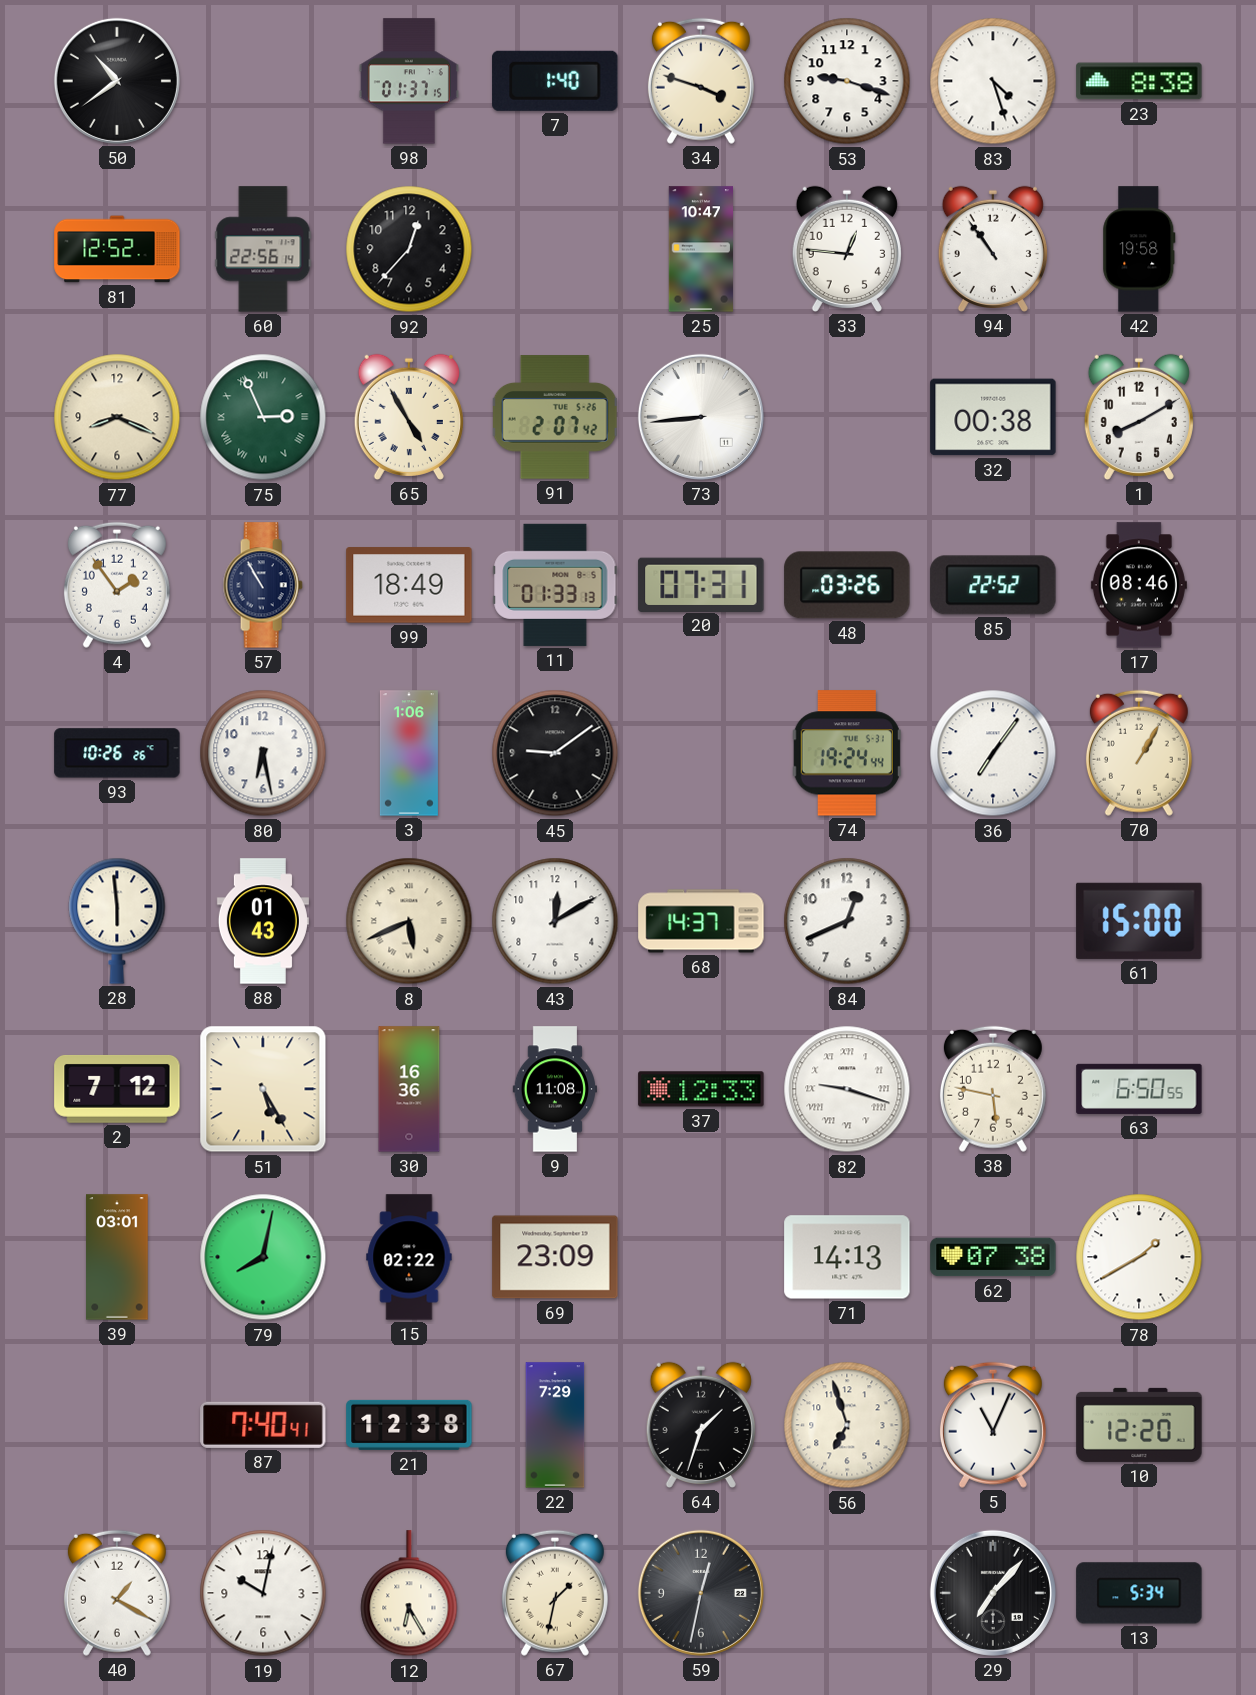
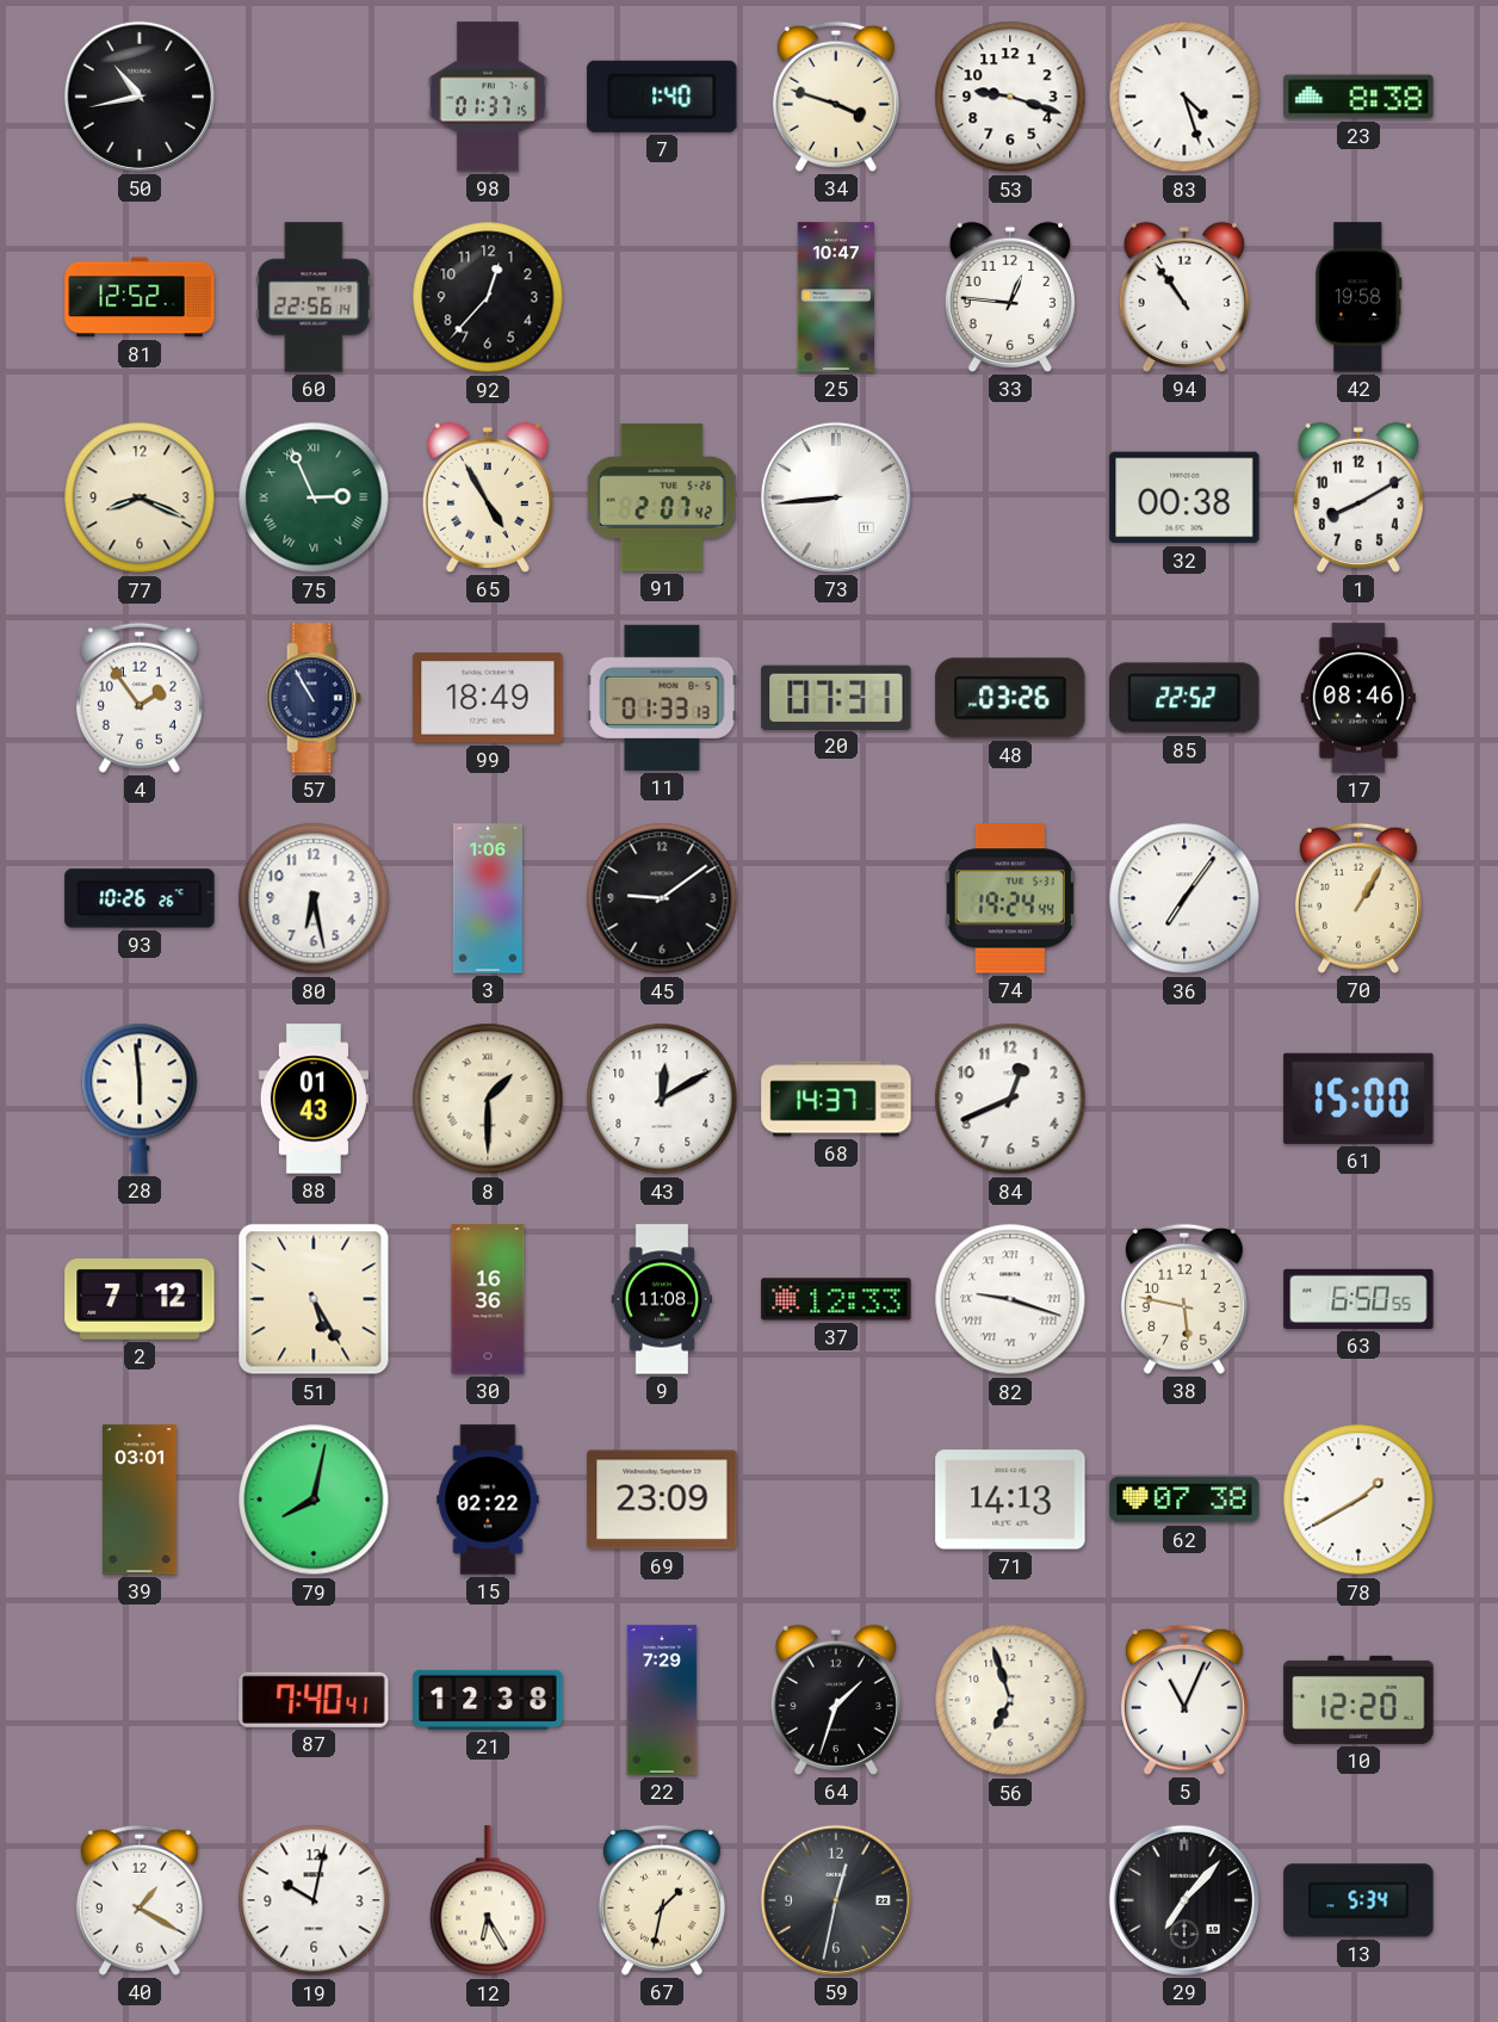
50: 10:39 -> 10:43
8: 5:41 -> 1:30
